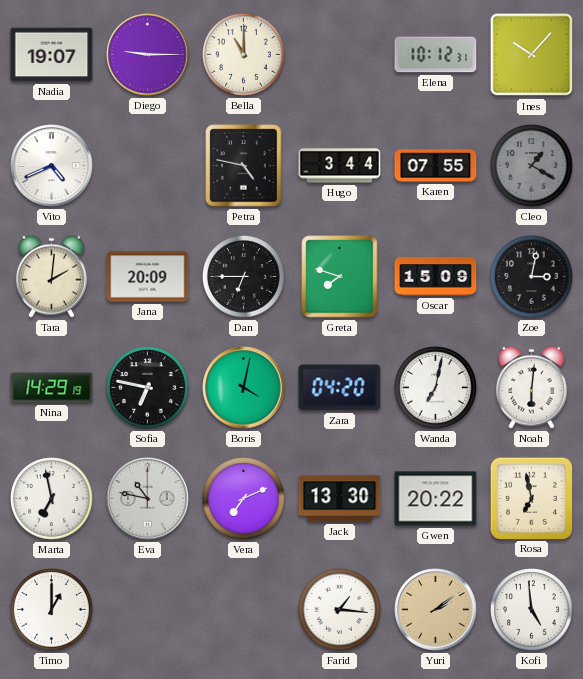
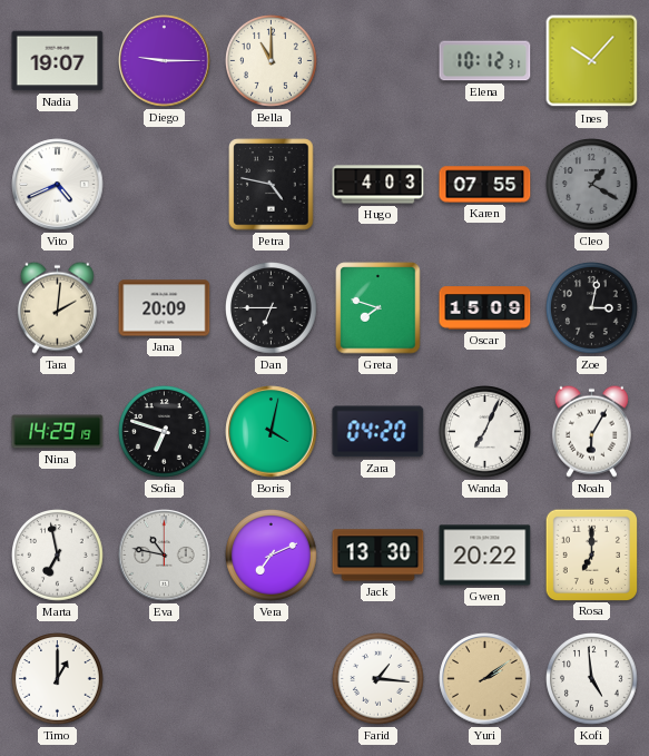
Hugo: 3:44 -> 4:03
Sofia: 6:47 -> 6:48
Wanda: 7:02 -> 7:04
Noah: 6:01 -> 6:05
Rosa: 6:58 -> 7:00
